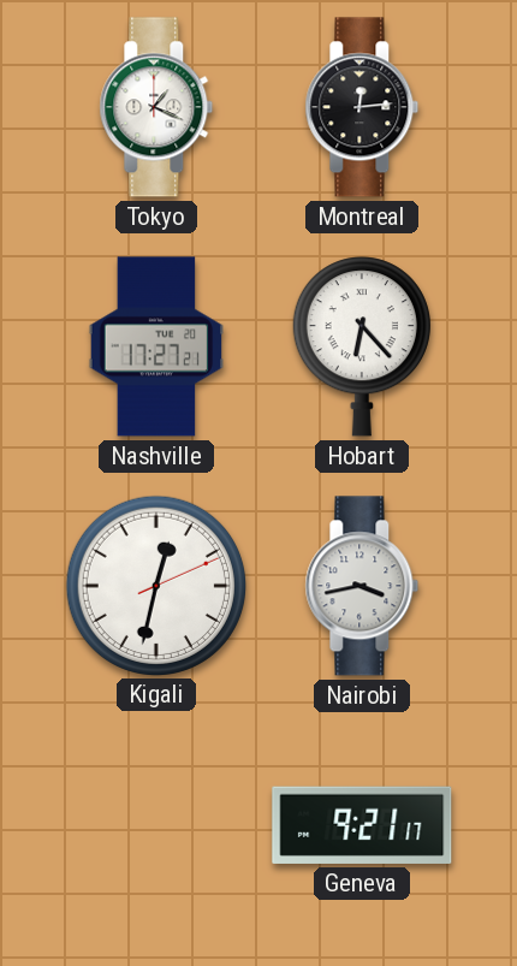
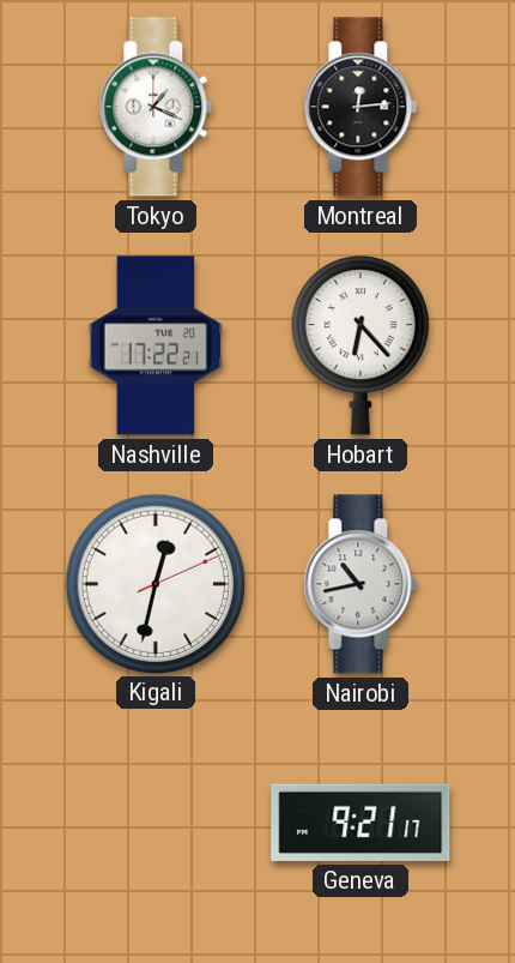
Nashville: 17:27 -> 17:22
Nairobi: 3:43 -> 10:43
